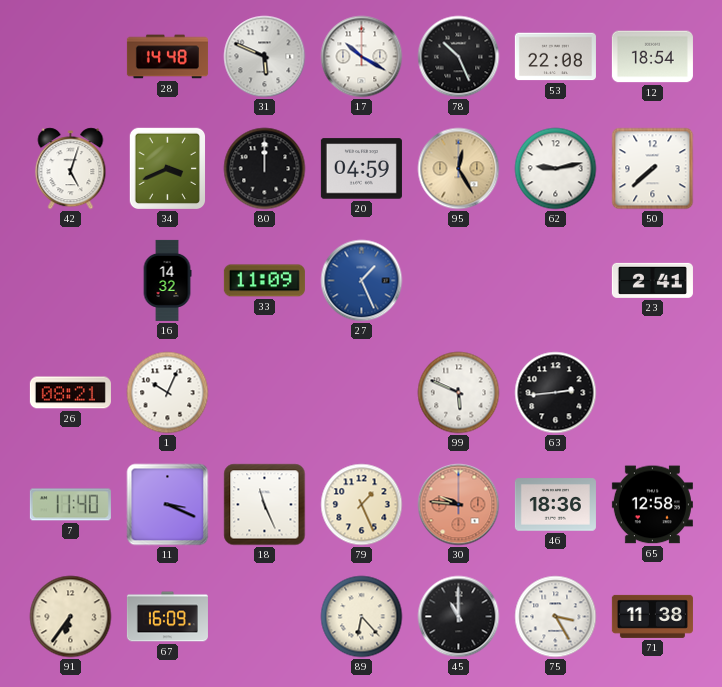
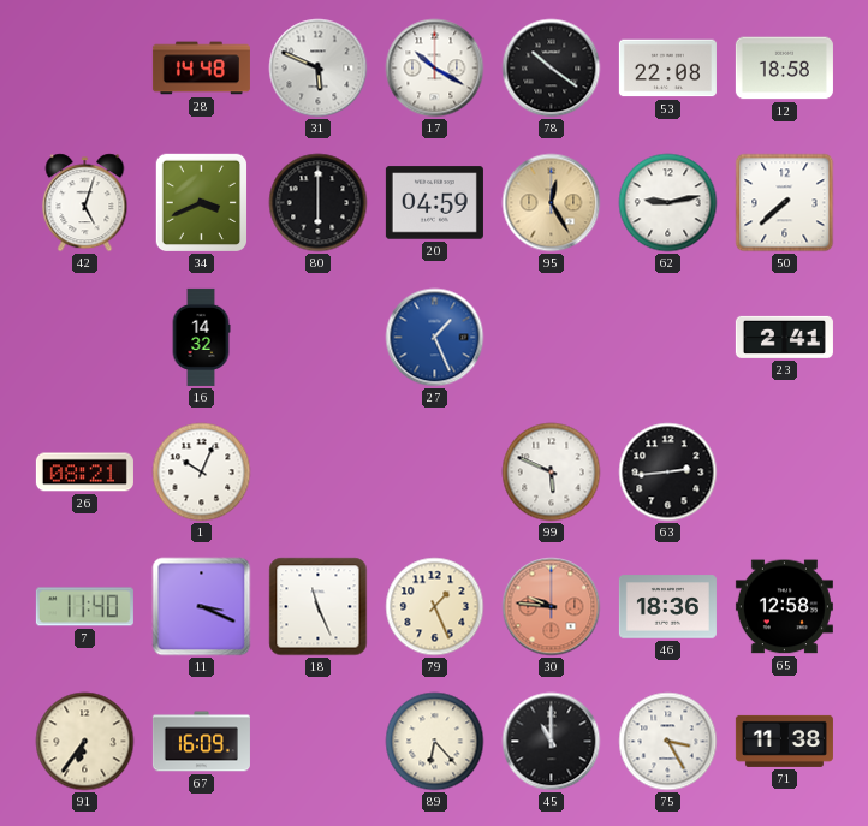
78: 10:26 -> 10:21
12: 18:54 -> 18:58
80: 12:00 -> 6:00
33: 11:09 -> none
